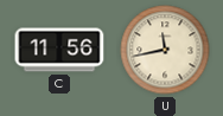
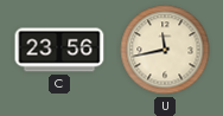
C: 11:56 -> 23:56
